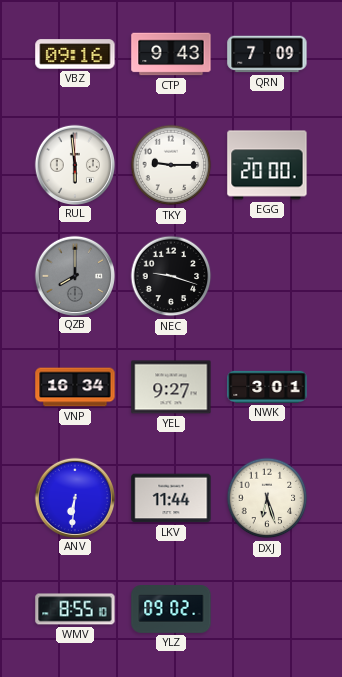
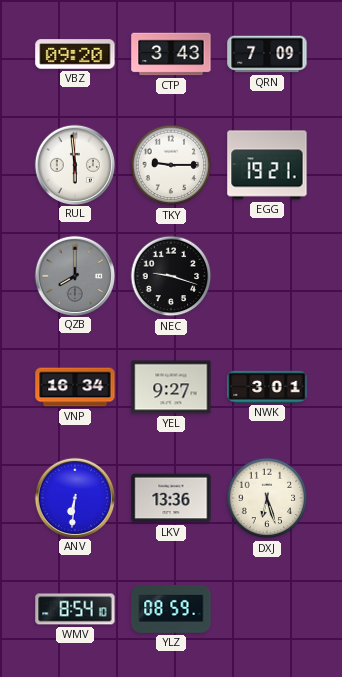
VBZ: 09:16 -> 09:20
CTP: 9:43 -> 3:43
EGG: 20:00 -> 19:21
LKV: 11:44 -> 13:36
WMV: 8:55 -> 8:54
YLZ: 09:02 -> 08:59
